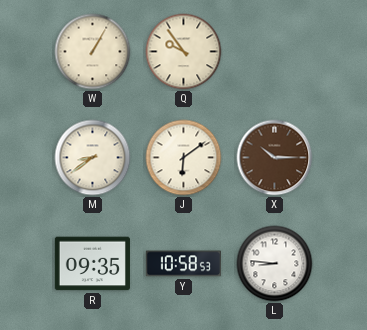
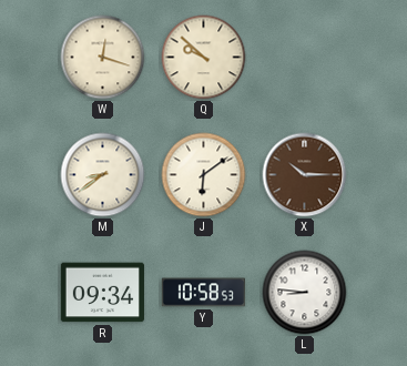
W: 1:05 -> 12:18
Q: 9:54 -> 9:52
R: 09:35 -> 09:34
